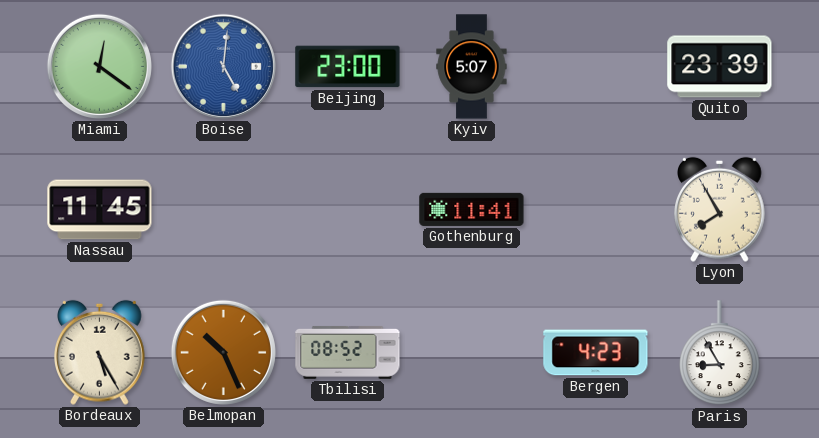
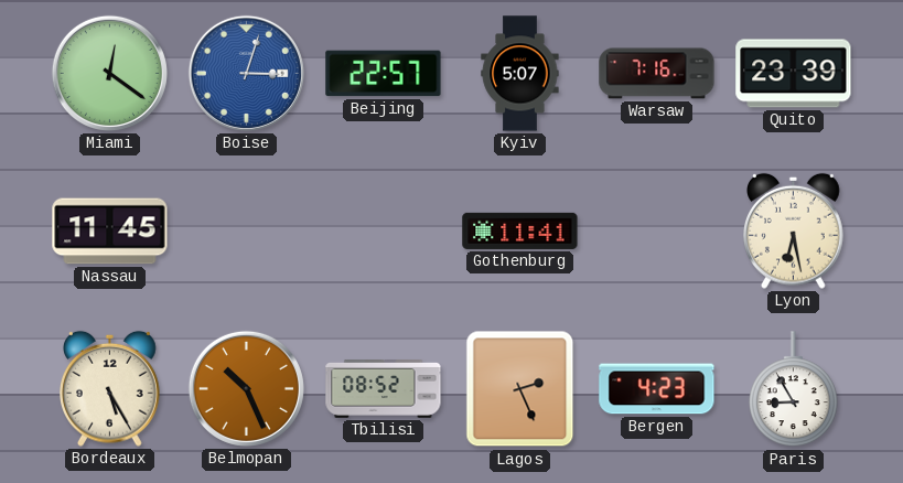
Boise: 5:01 -> 3:03
Beijing: 23:00 -> 22:57
Warsaw: none -> 7:16
Lyon: 7:55 -> 6:28
Lagos: none -> 2:26
